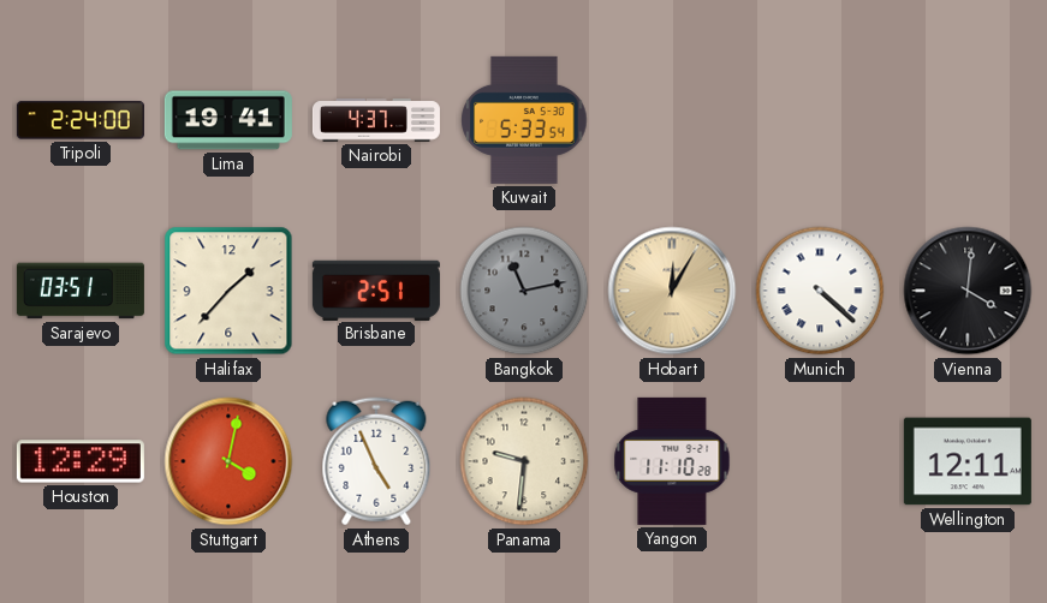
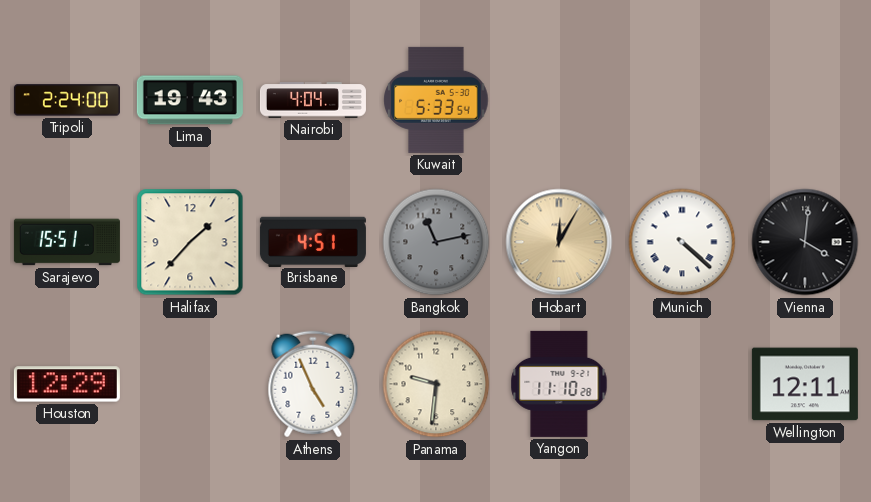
Lima: 19:41 -> 19:43
Nairobi: 4:37 -> 4:04
Sarajevo: 03:51 -> 15:51
Brisbane: 2:51 -> 4:51
Stuttgart: 4:02 -> none
